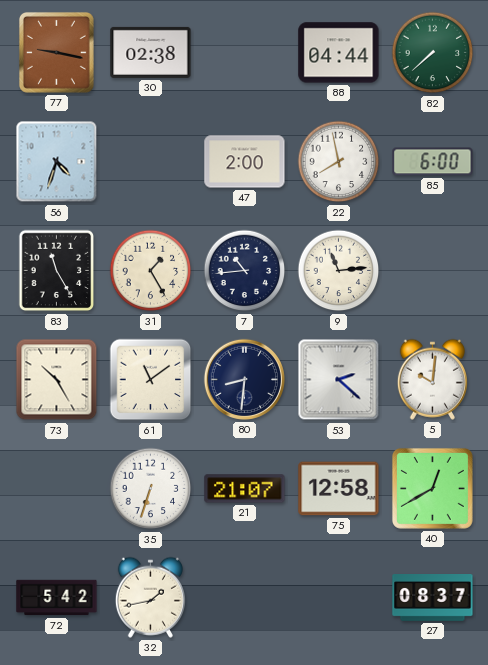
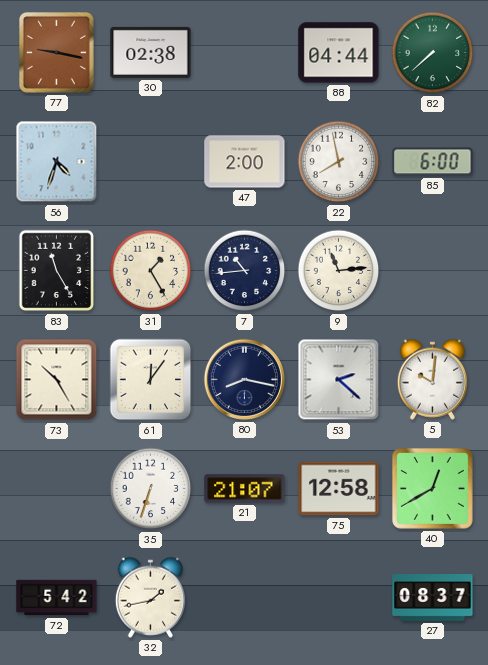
61: 11:09 -> 12:06
80: 8:31 -> 8:17
